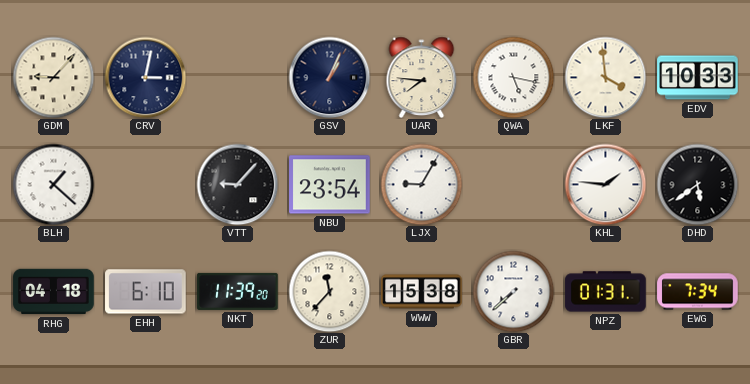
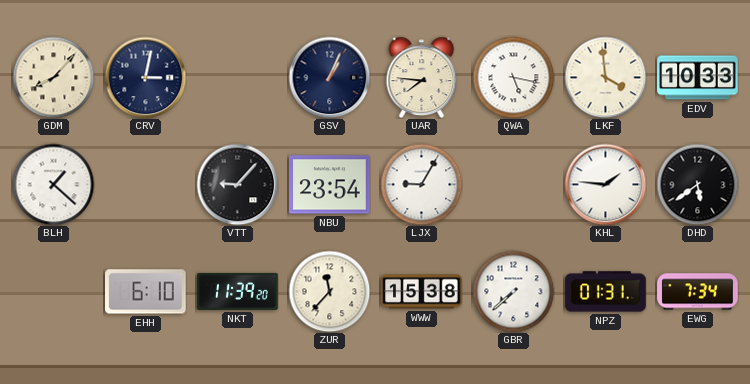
GDM: 9:07 -> 8:07
RHG: 04:18 -> none
